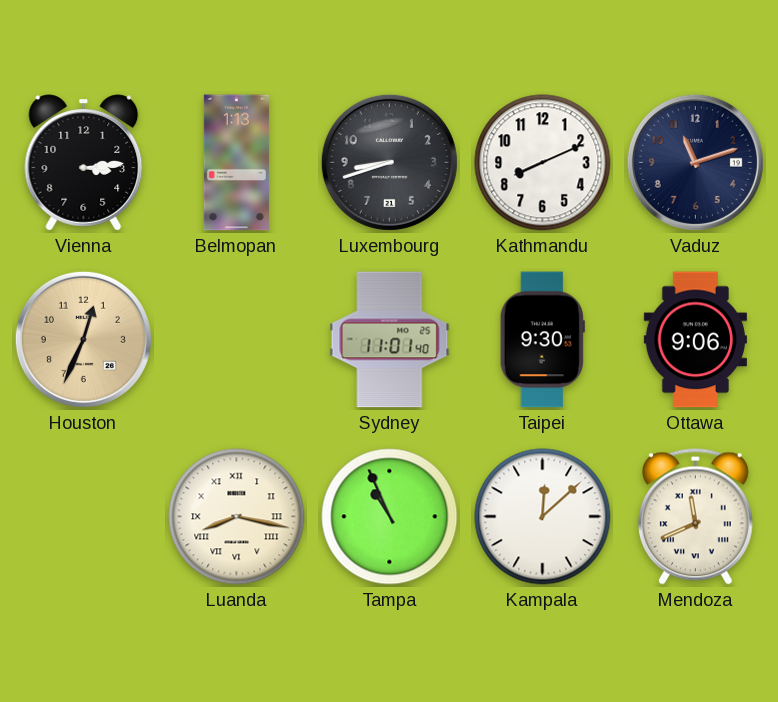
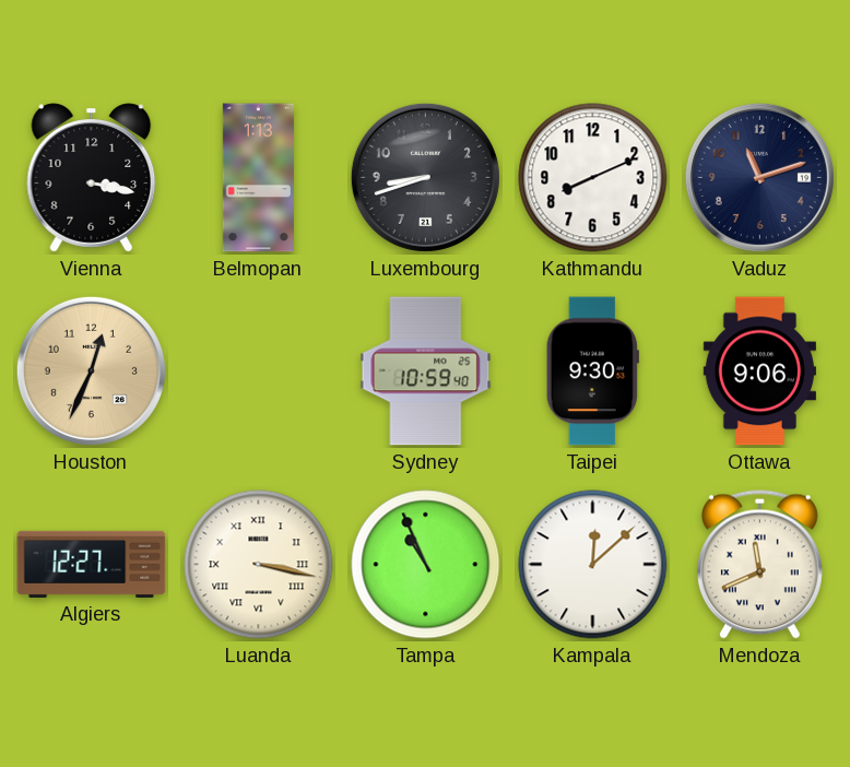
Vienna: 3:14 -> 3:17
Sydney: 11:01 -> 10:59
Algiers: none -> 12:27
Luanda: 8:17 -> 3:17
